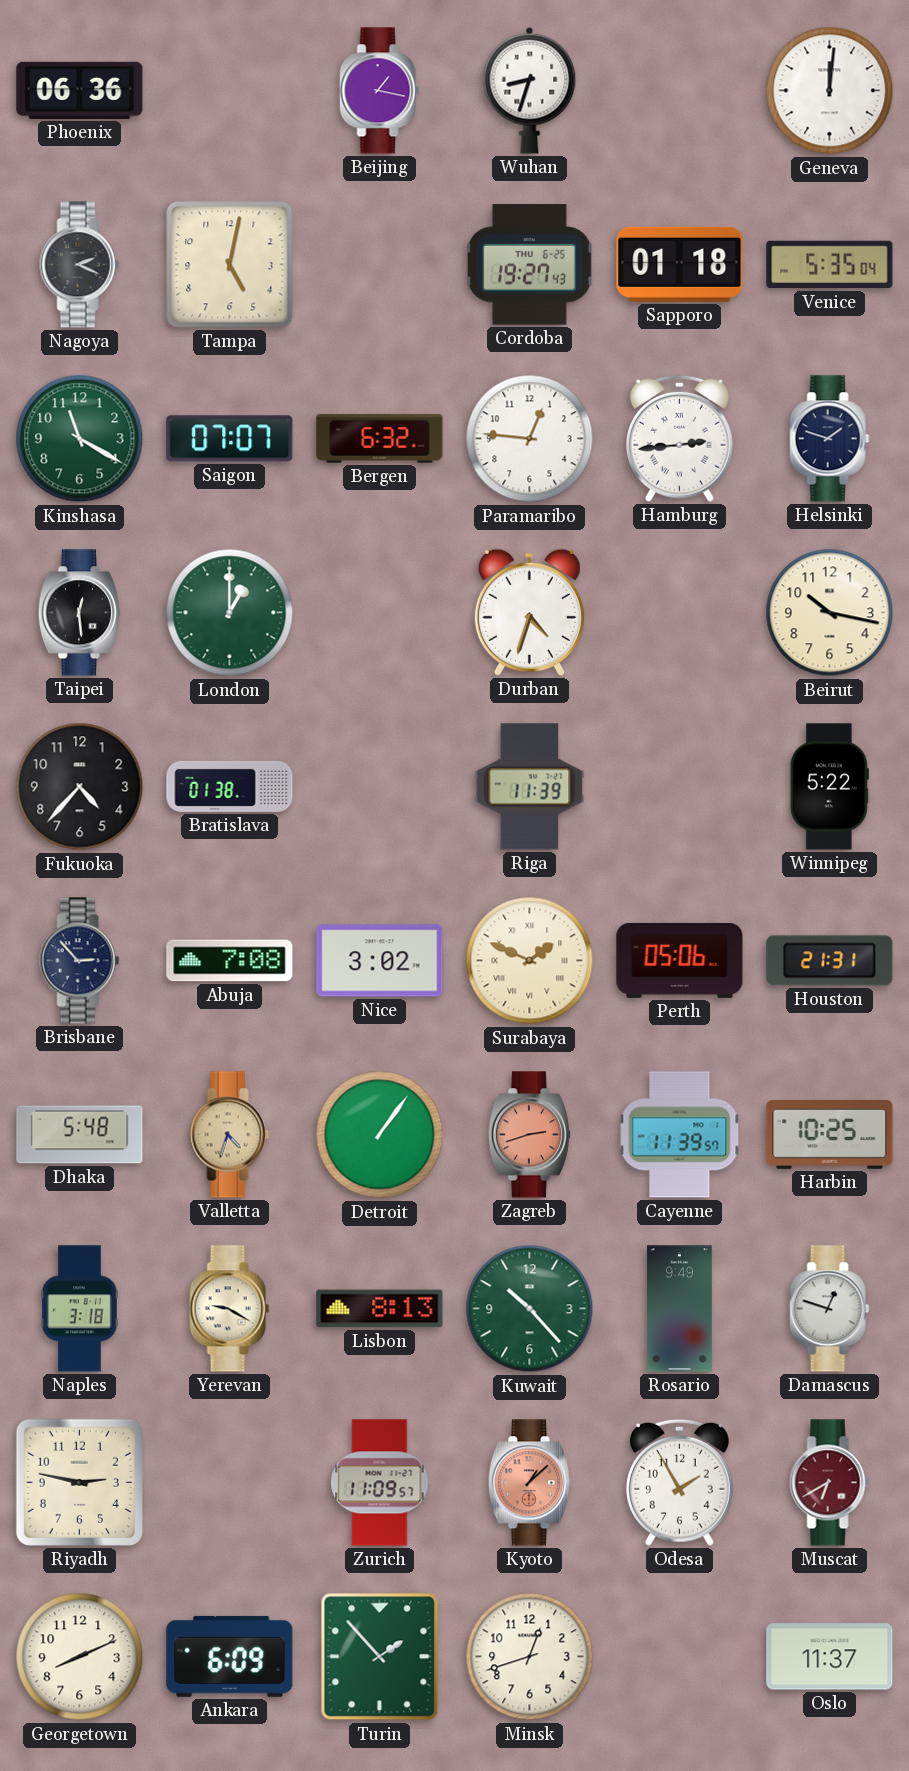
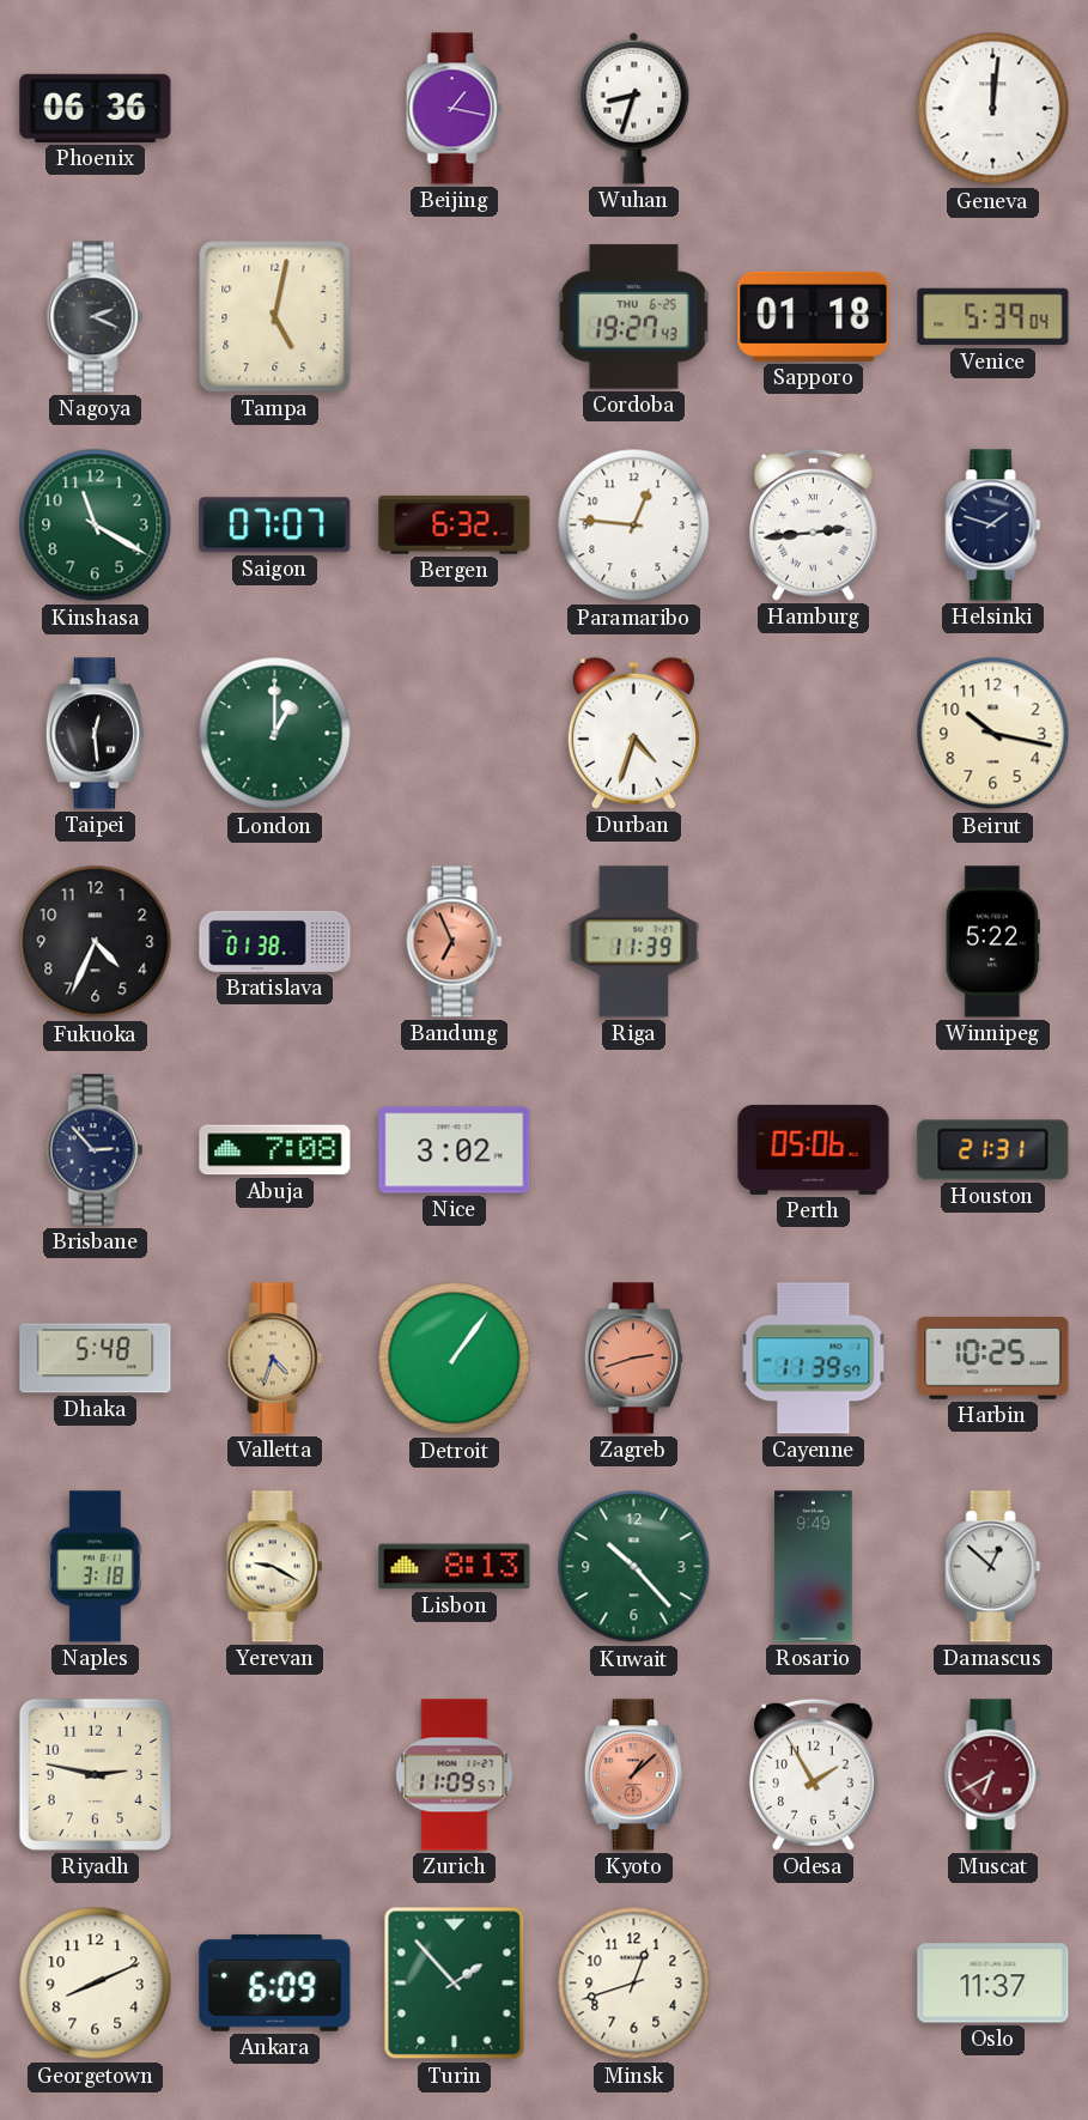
Venice: 5:35 -> 5:39
Fukuoka: 4:37 -> 4:34
Bandung: none -> 6:56
Surabaya: 1:49 -> none
Damascus: 12:48 -> 12:52
